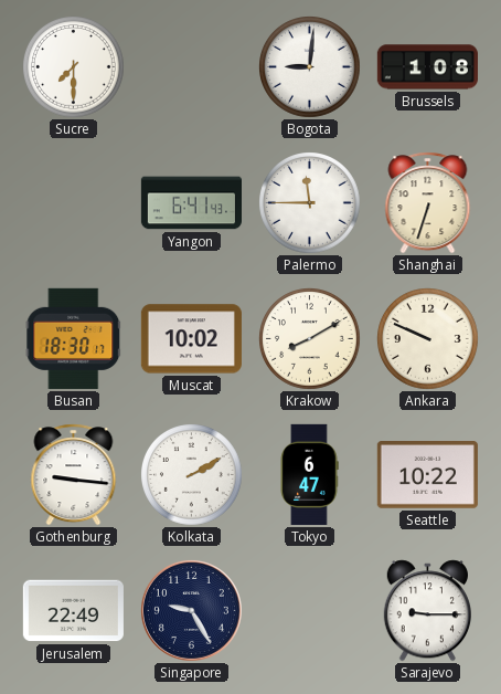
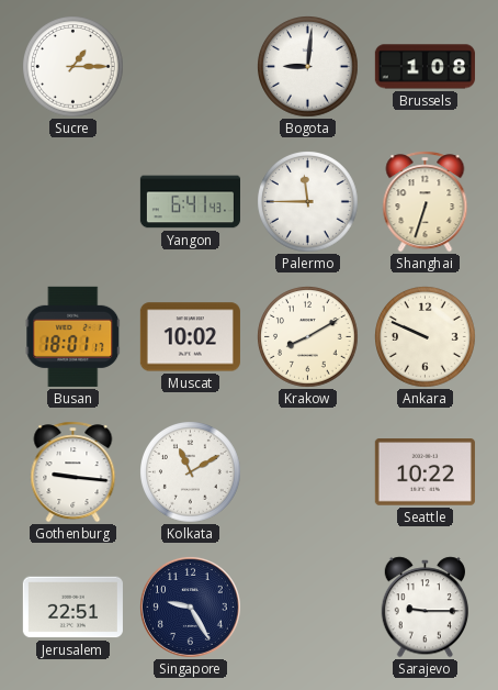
Sucre: 7:30 -> 1:15
Busan: 18:30 -> 18:01
Kolkata: 2:10 -> 11:10
Tokyo: 6:47 -> none
Jerusalem: 22:49 -> 22:51
